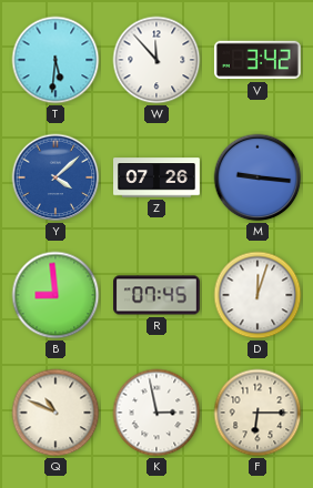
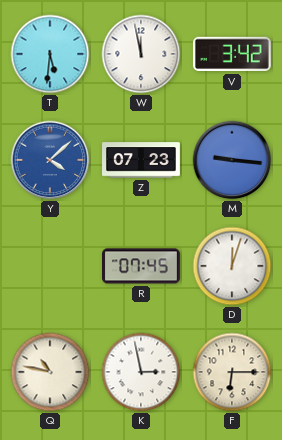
W: 11:53 -> 11:58
Z: 07:26 -> 07:23
B: 8:59 -> none
Q: 10:49 -> 10:47
